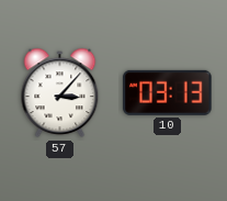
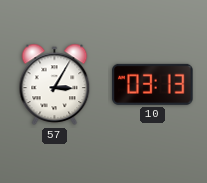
57: 3:07 -> 3:05
